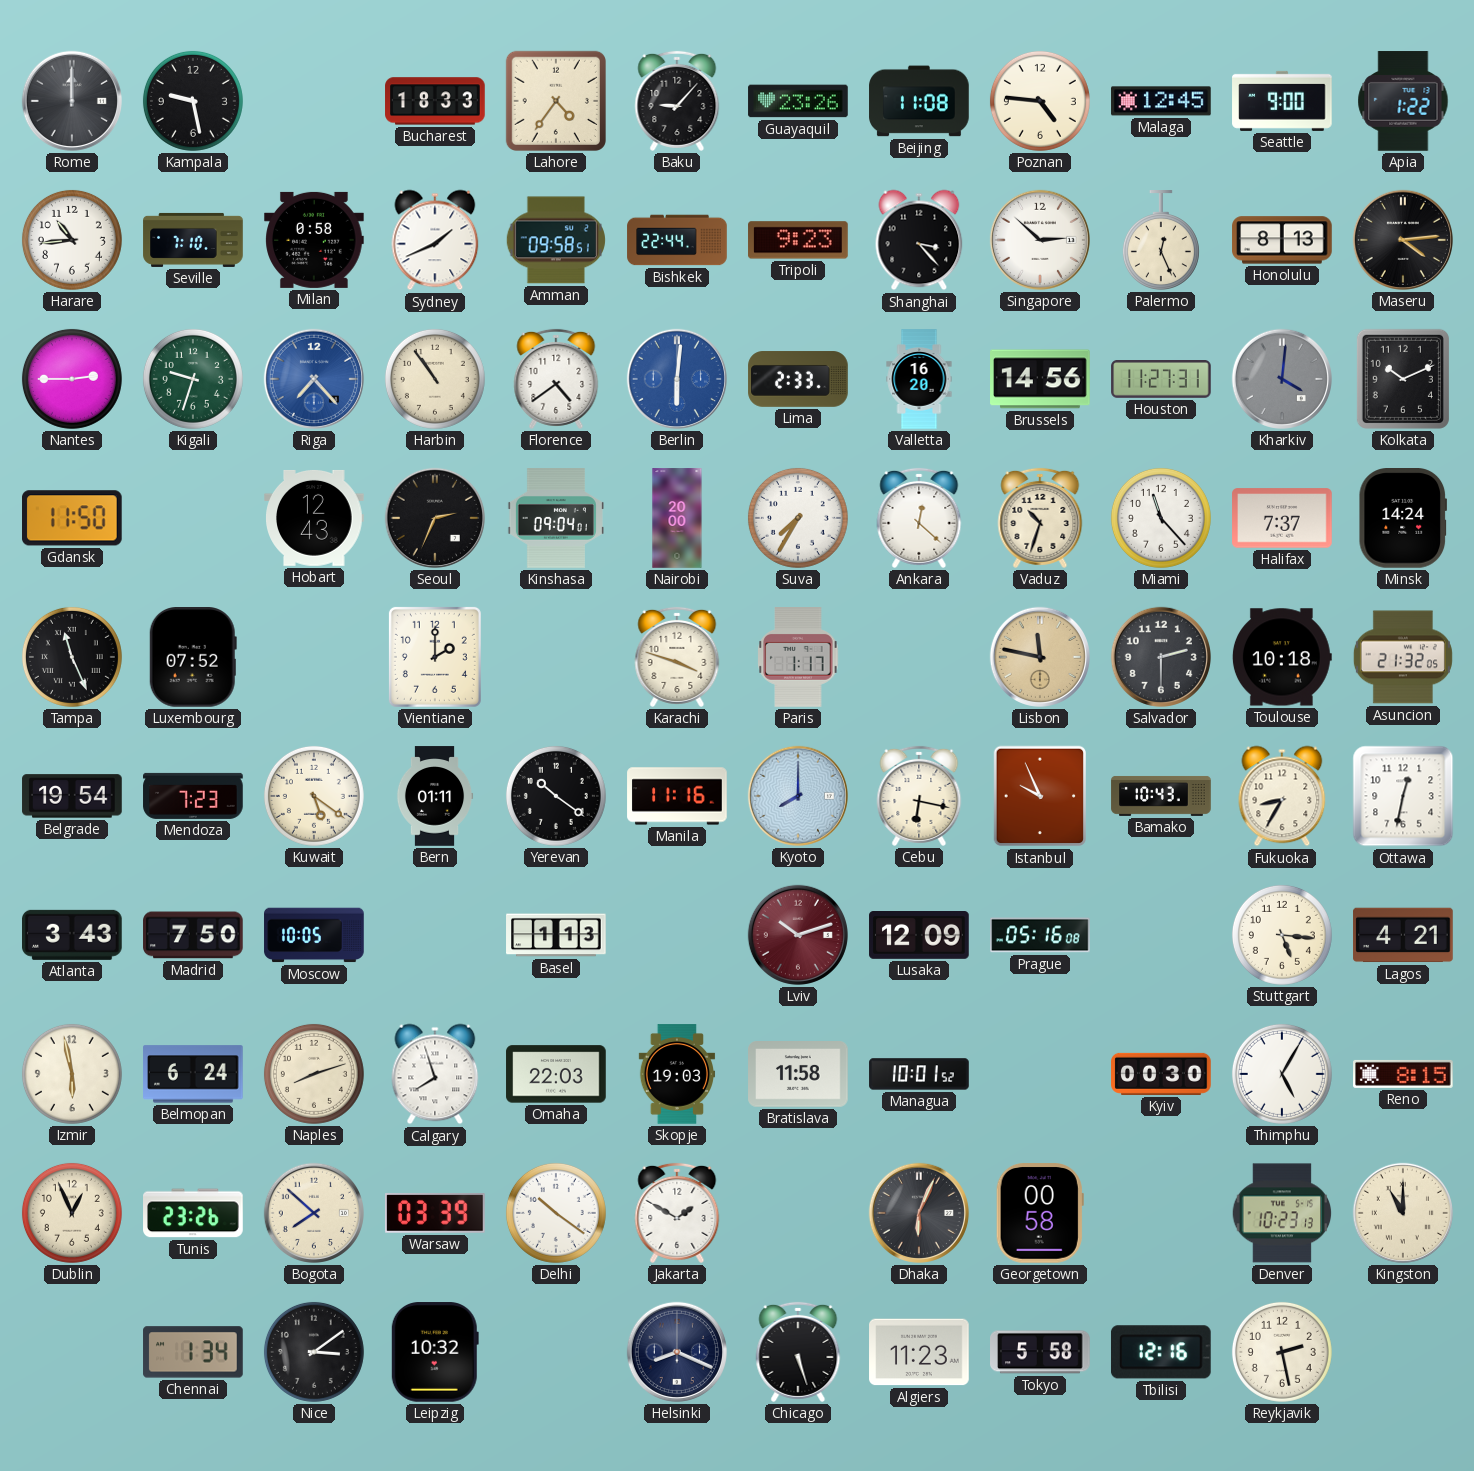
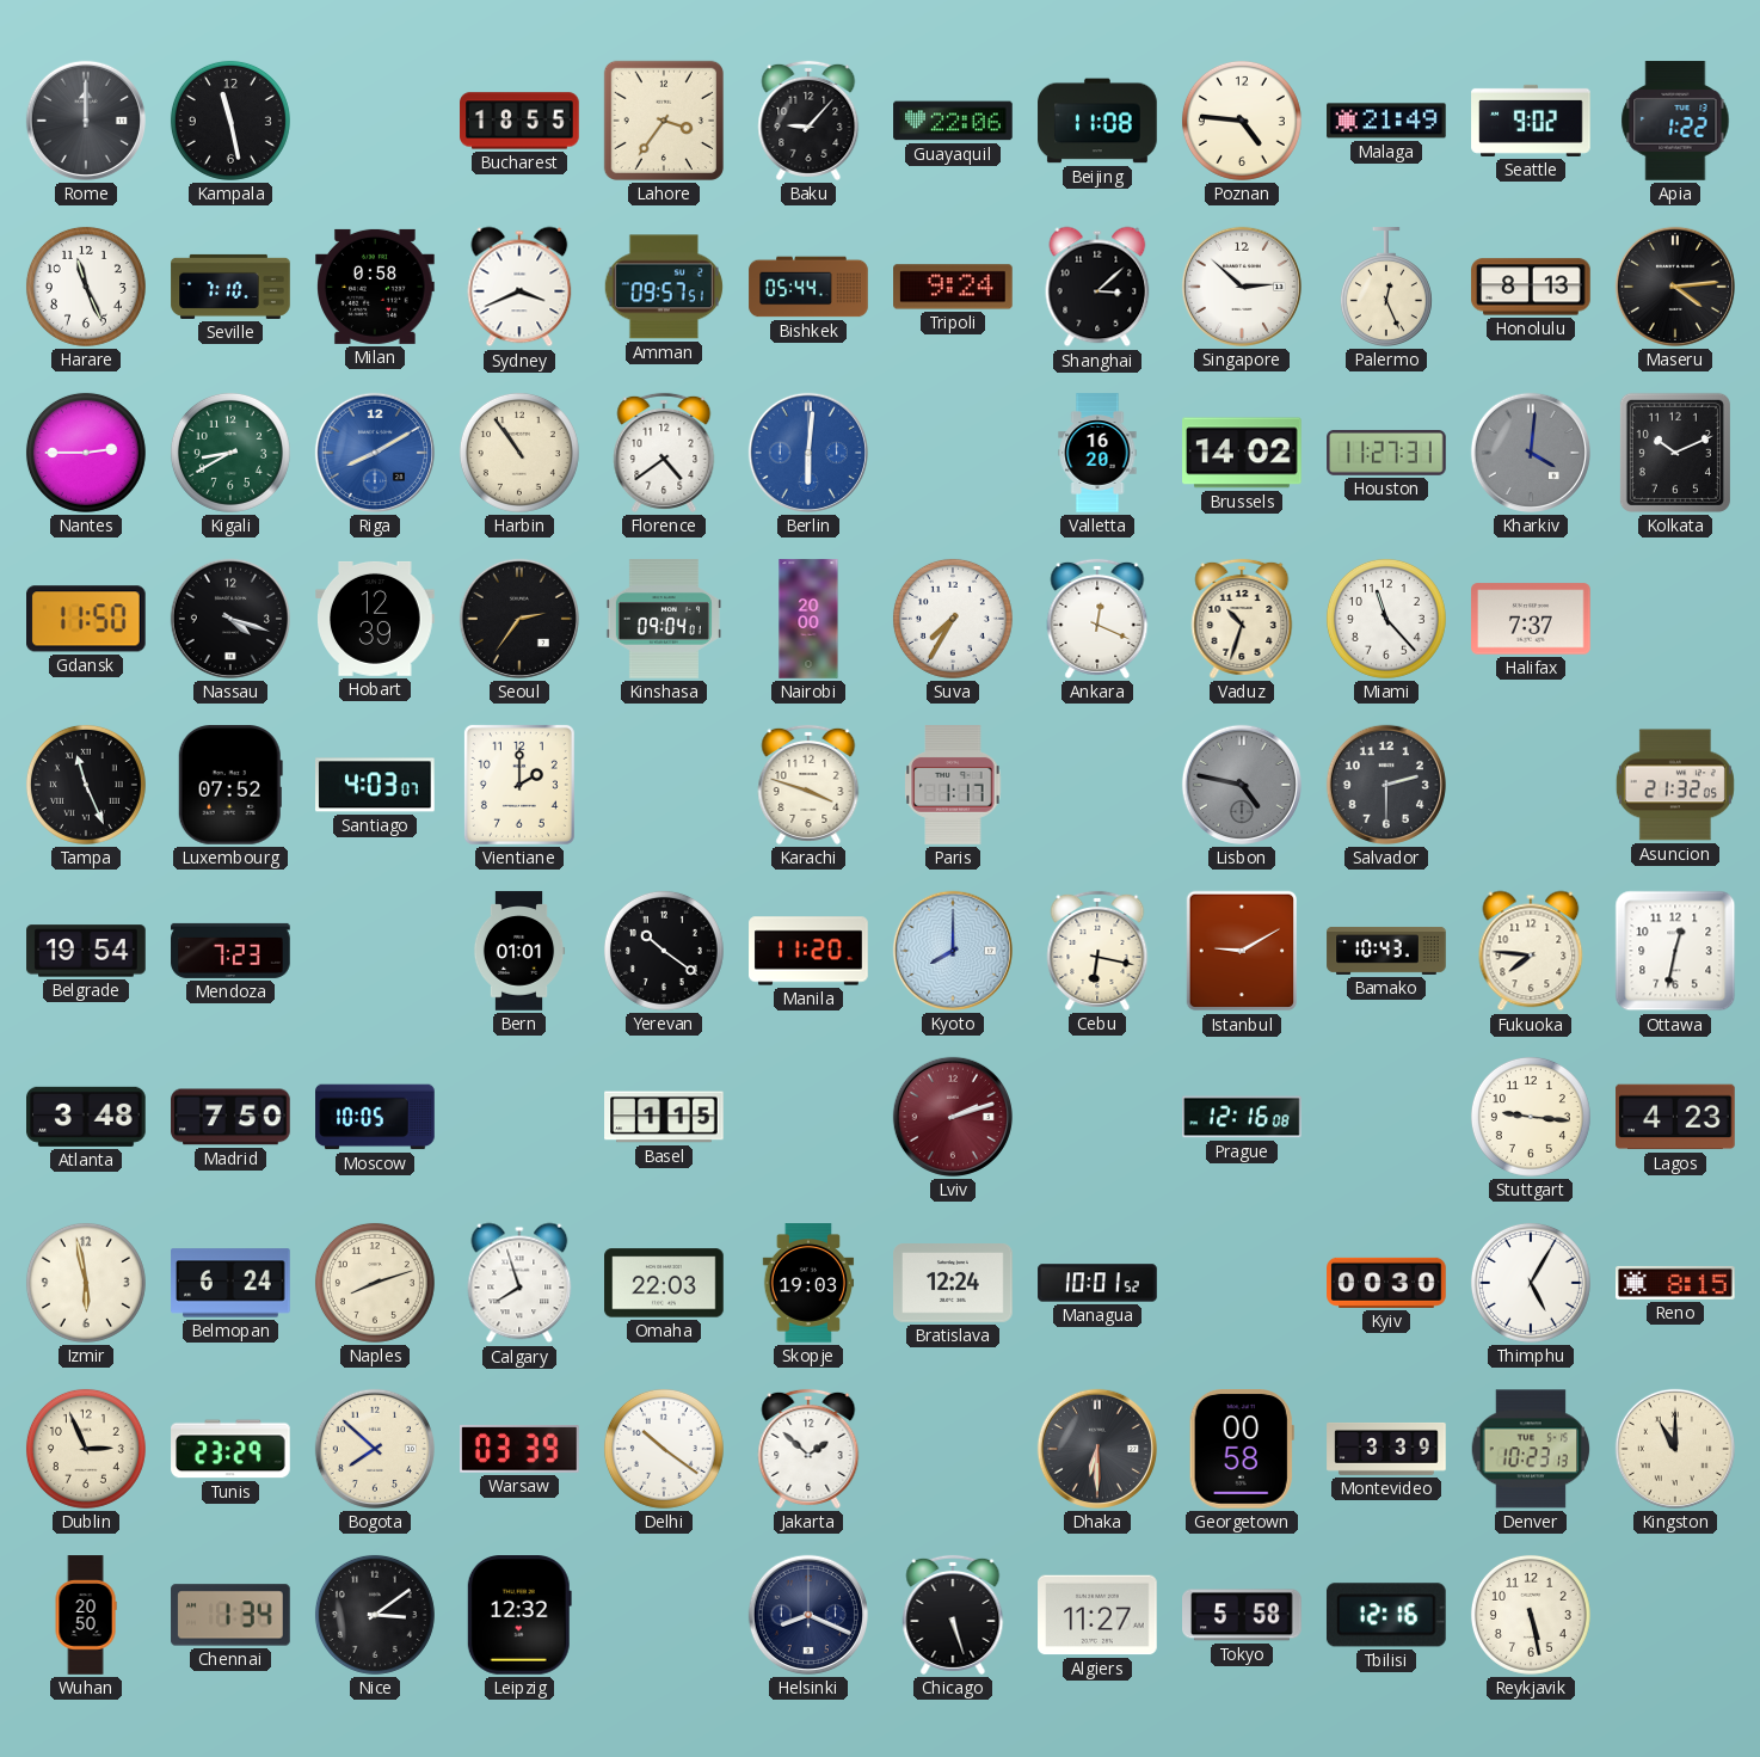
Kampala: 9:28 -> 11:28
Bucharest: 18:33 -> 18:55
Lahore: 4:36 -> 3:36
Guayaquil: 23:26 -> 22:06
Malaga: 12:45 -> 21:49
Seattle: 9:00 -> 9:02
Harare: 10:44 -> 11:26
Sydney: 1:41 -> 3:41
Amman: 09:58 -> 09:57
Bishkek: 22:44 -> 05:44
Tripoli: 9:23 -> 9:24
Shanghai: 3:23 -> 3:08
Kigali: 9:33 -> 8:40
Riga: 7:23 -> 8:10
Lima: 2:33 -> none
Brussels: 14:56 -> 14:02
Nassau: none -> 4:18
Hobart: 12:43 -> 12:39
Seoul: 2:34 -> 2:36
Ankara: 12:22 -> 12:19
Minsk: 14:24 -> none
Santiago: none -> 4:03
Lisbon: 11:47 -> 4:47
Lisbon dial: champagne -> grey
Toulouse: 10:18 -> none
Kuwait: 5:21 -> none
Bern: 01:11 -> 01:01
Manila: 11:16 -> 11:20
Istanbul: 9:56 -> 9:10
Fukuoka: 8:35 -> 7:46
Atlanta: 3:43 -> 3:48
Basel: 1:13 -> 1:15
Lviv: 10:12 -> 2:12
Lusaka: 12:09 -> none
Prague: 05:16 -> 12:16
Stuttgart: 5:16 -> 9:16
Lagos: 4:21 -> 4:23
Bratislava: 11:58 -> 12:24
Dublin: 12:56 -> 2:56
Tunis: 23:26 -> 23:29
Jakarta: 1:50 -> 1:52
Dhaka: 6:04 -> 6:30
Montevideo: none -> 3:39
Wuhan: none -> 20:50
Leipzig: 10:32 -> 12:32
Algiers: 11:23 -> 11:27
Reykjavik: 2:28 -> 5:28
